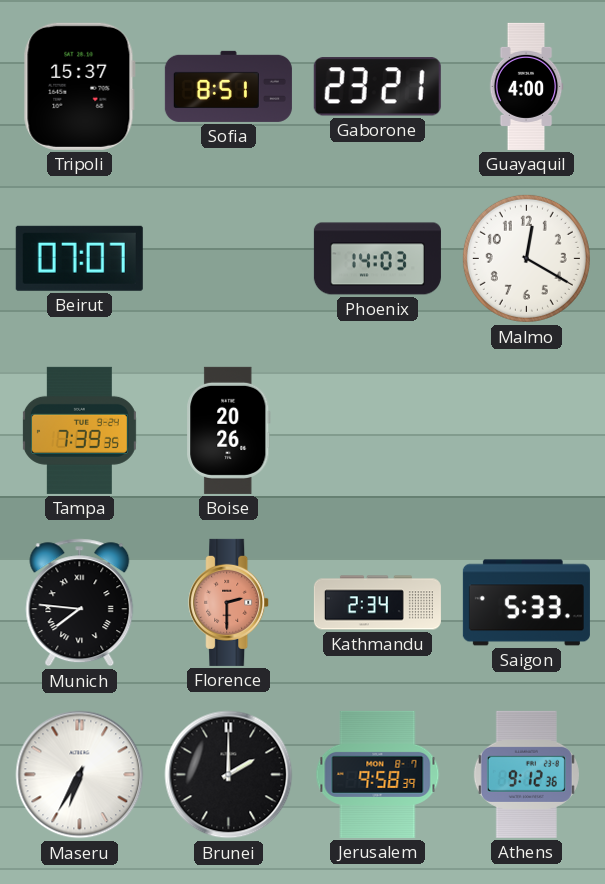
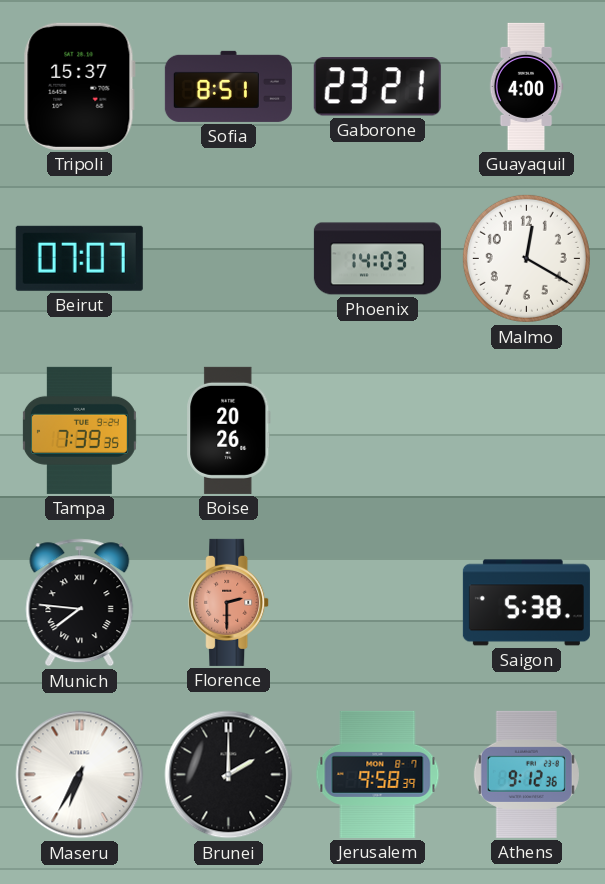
Kathmandu: 2:34 -> none
Saigon: 5:33 -> 5:38
